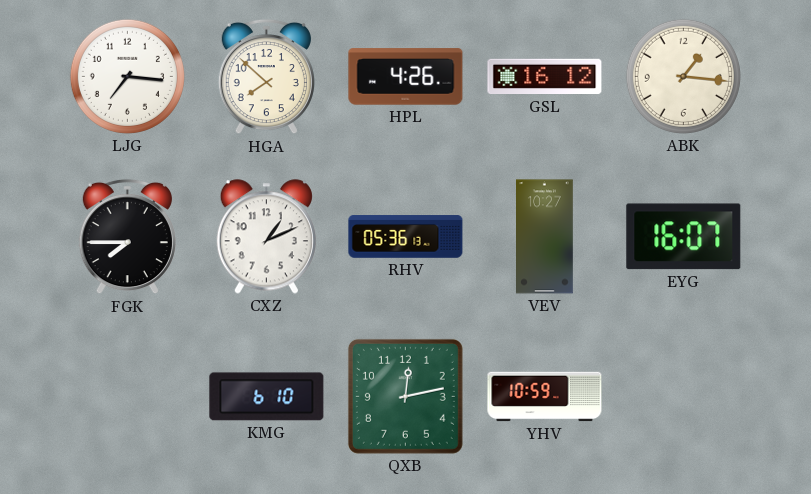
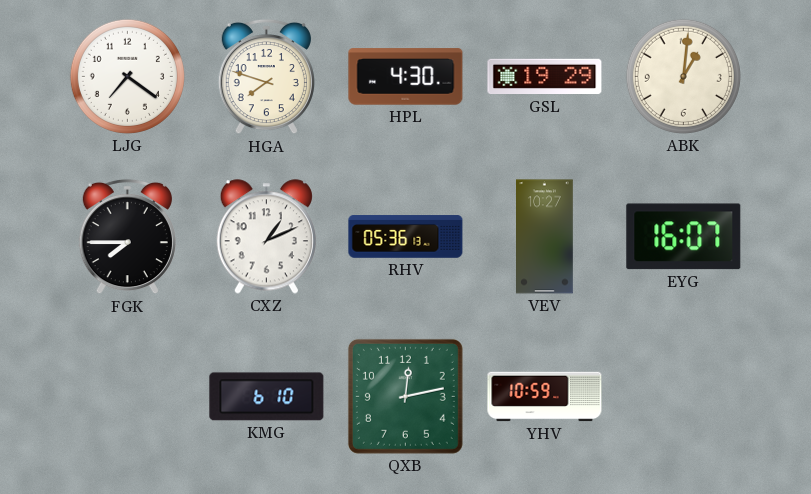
LJG: 7:16 -> 7:21
HGA: 7:52 -> 7:48
HPL: 4:26 -> 4:30
GSL: 16:12 -> 19:29
ABK: 1:16 -> 1:01
